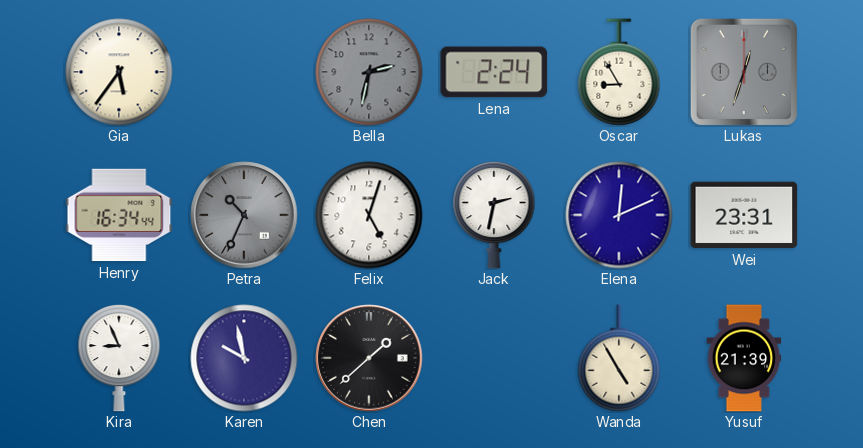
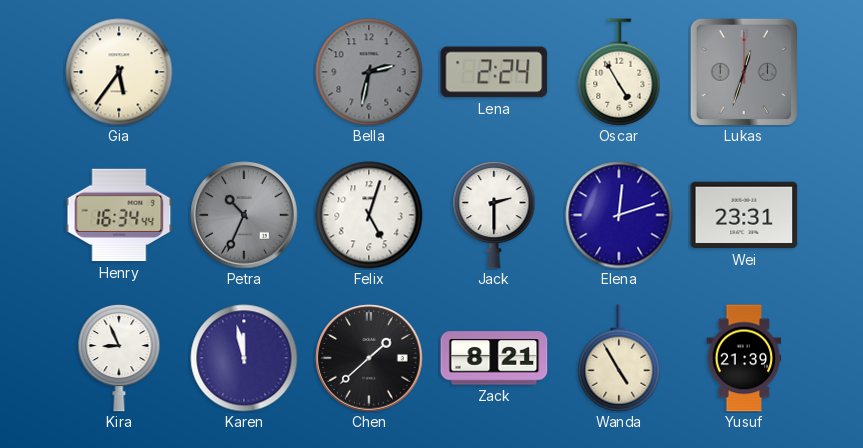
Oscar: 8:55 -> 4:55
Jack: 2:32 -> 2:30
Elena: 12:11 -> 12:12
Karen: 9:58 -> 11:58
Zack: none -> 8:21
